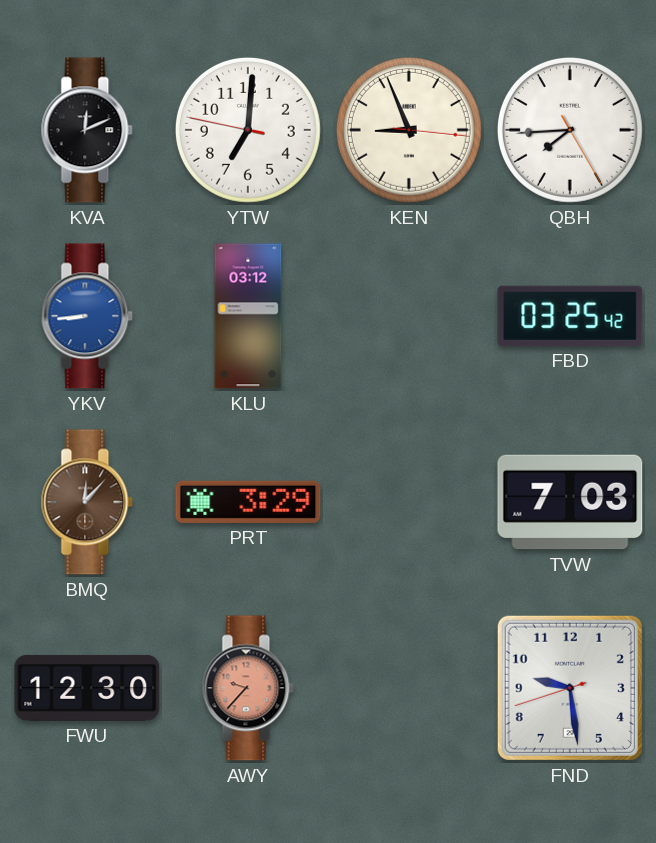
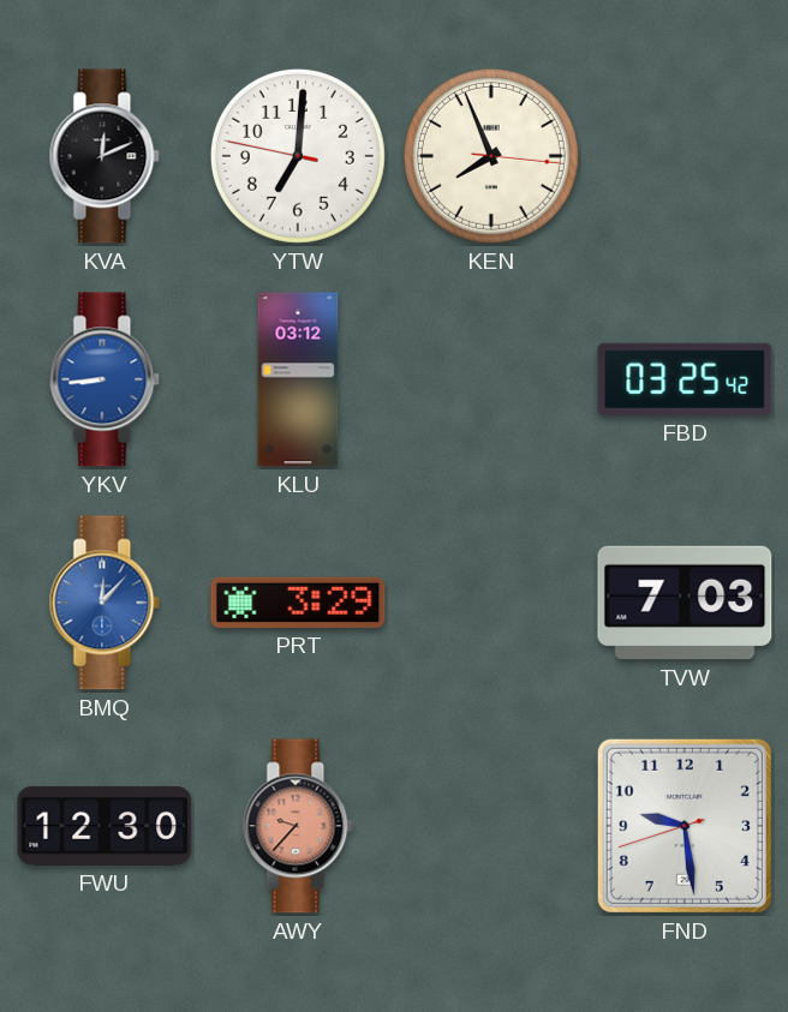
KEN: 8:56 -> 7:56
QBH: 7:44 -> none
BMQ dial: brown -> blue
